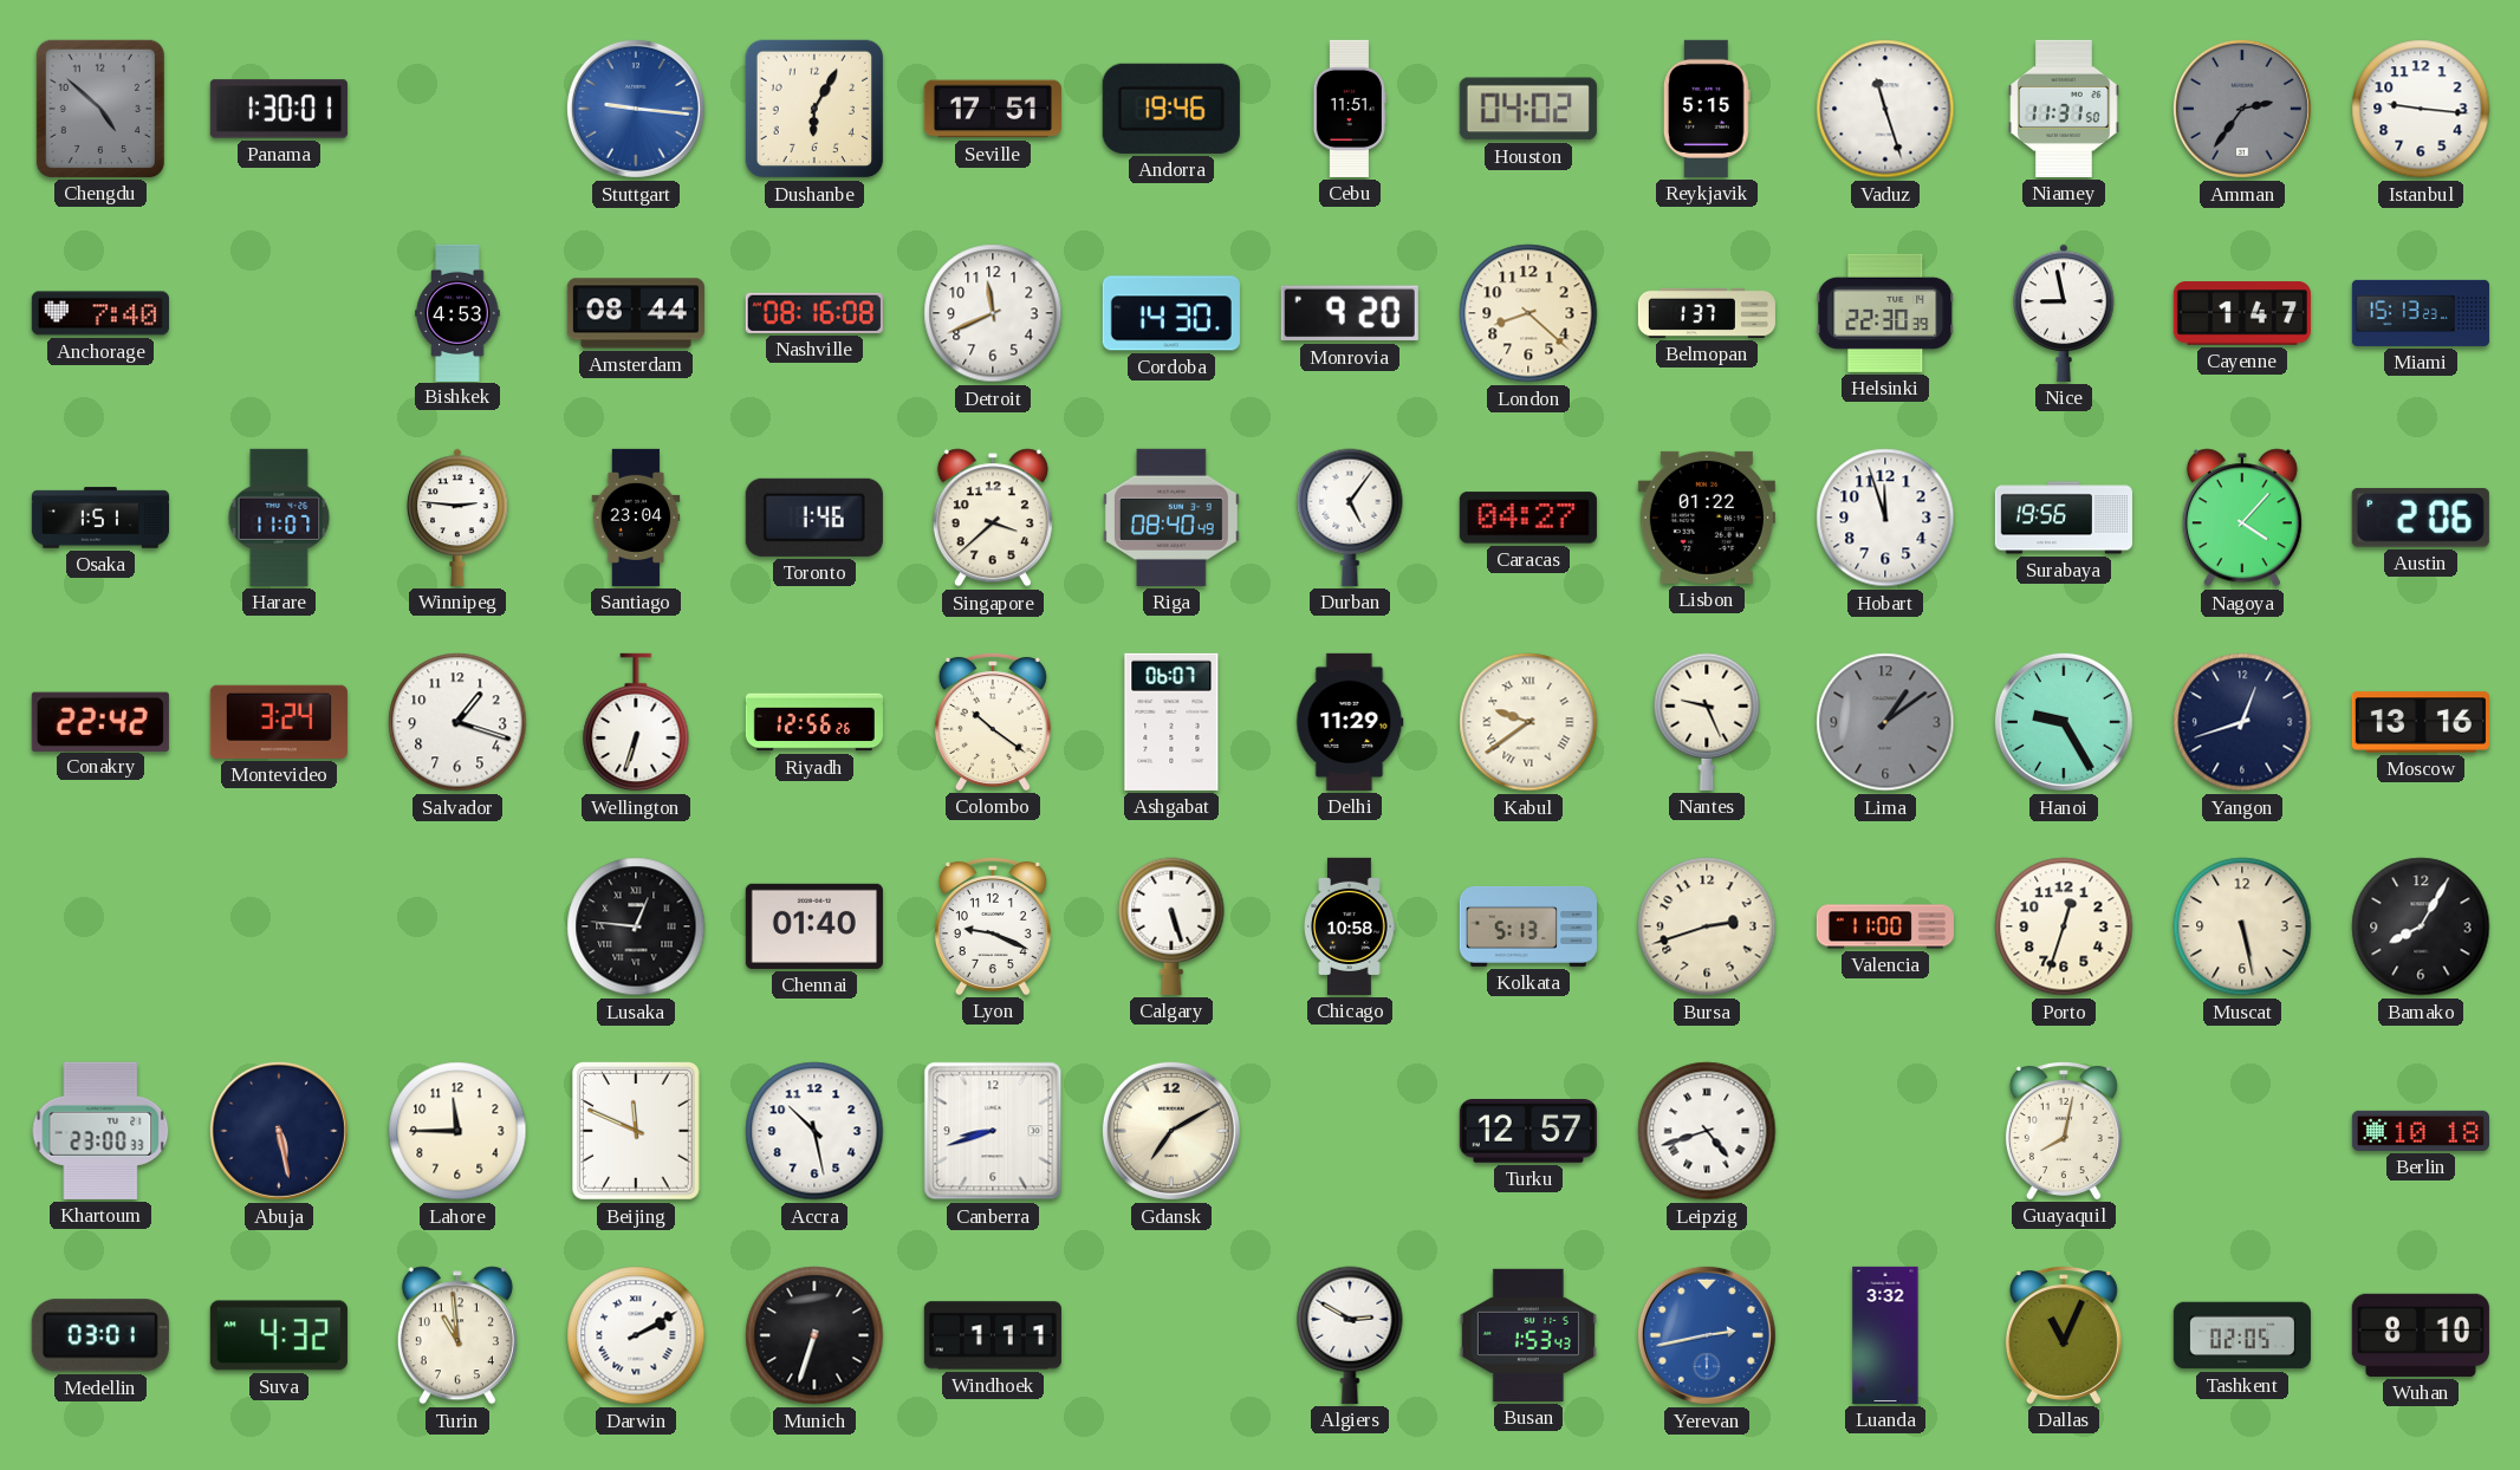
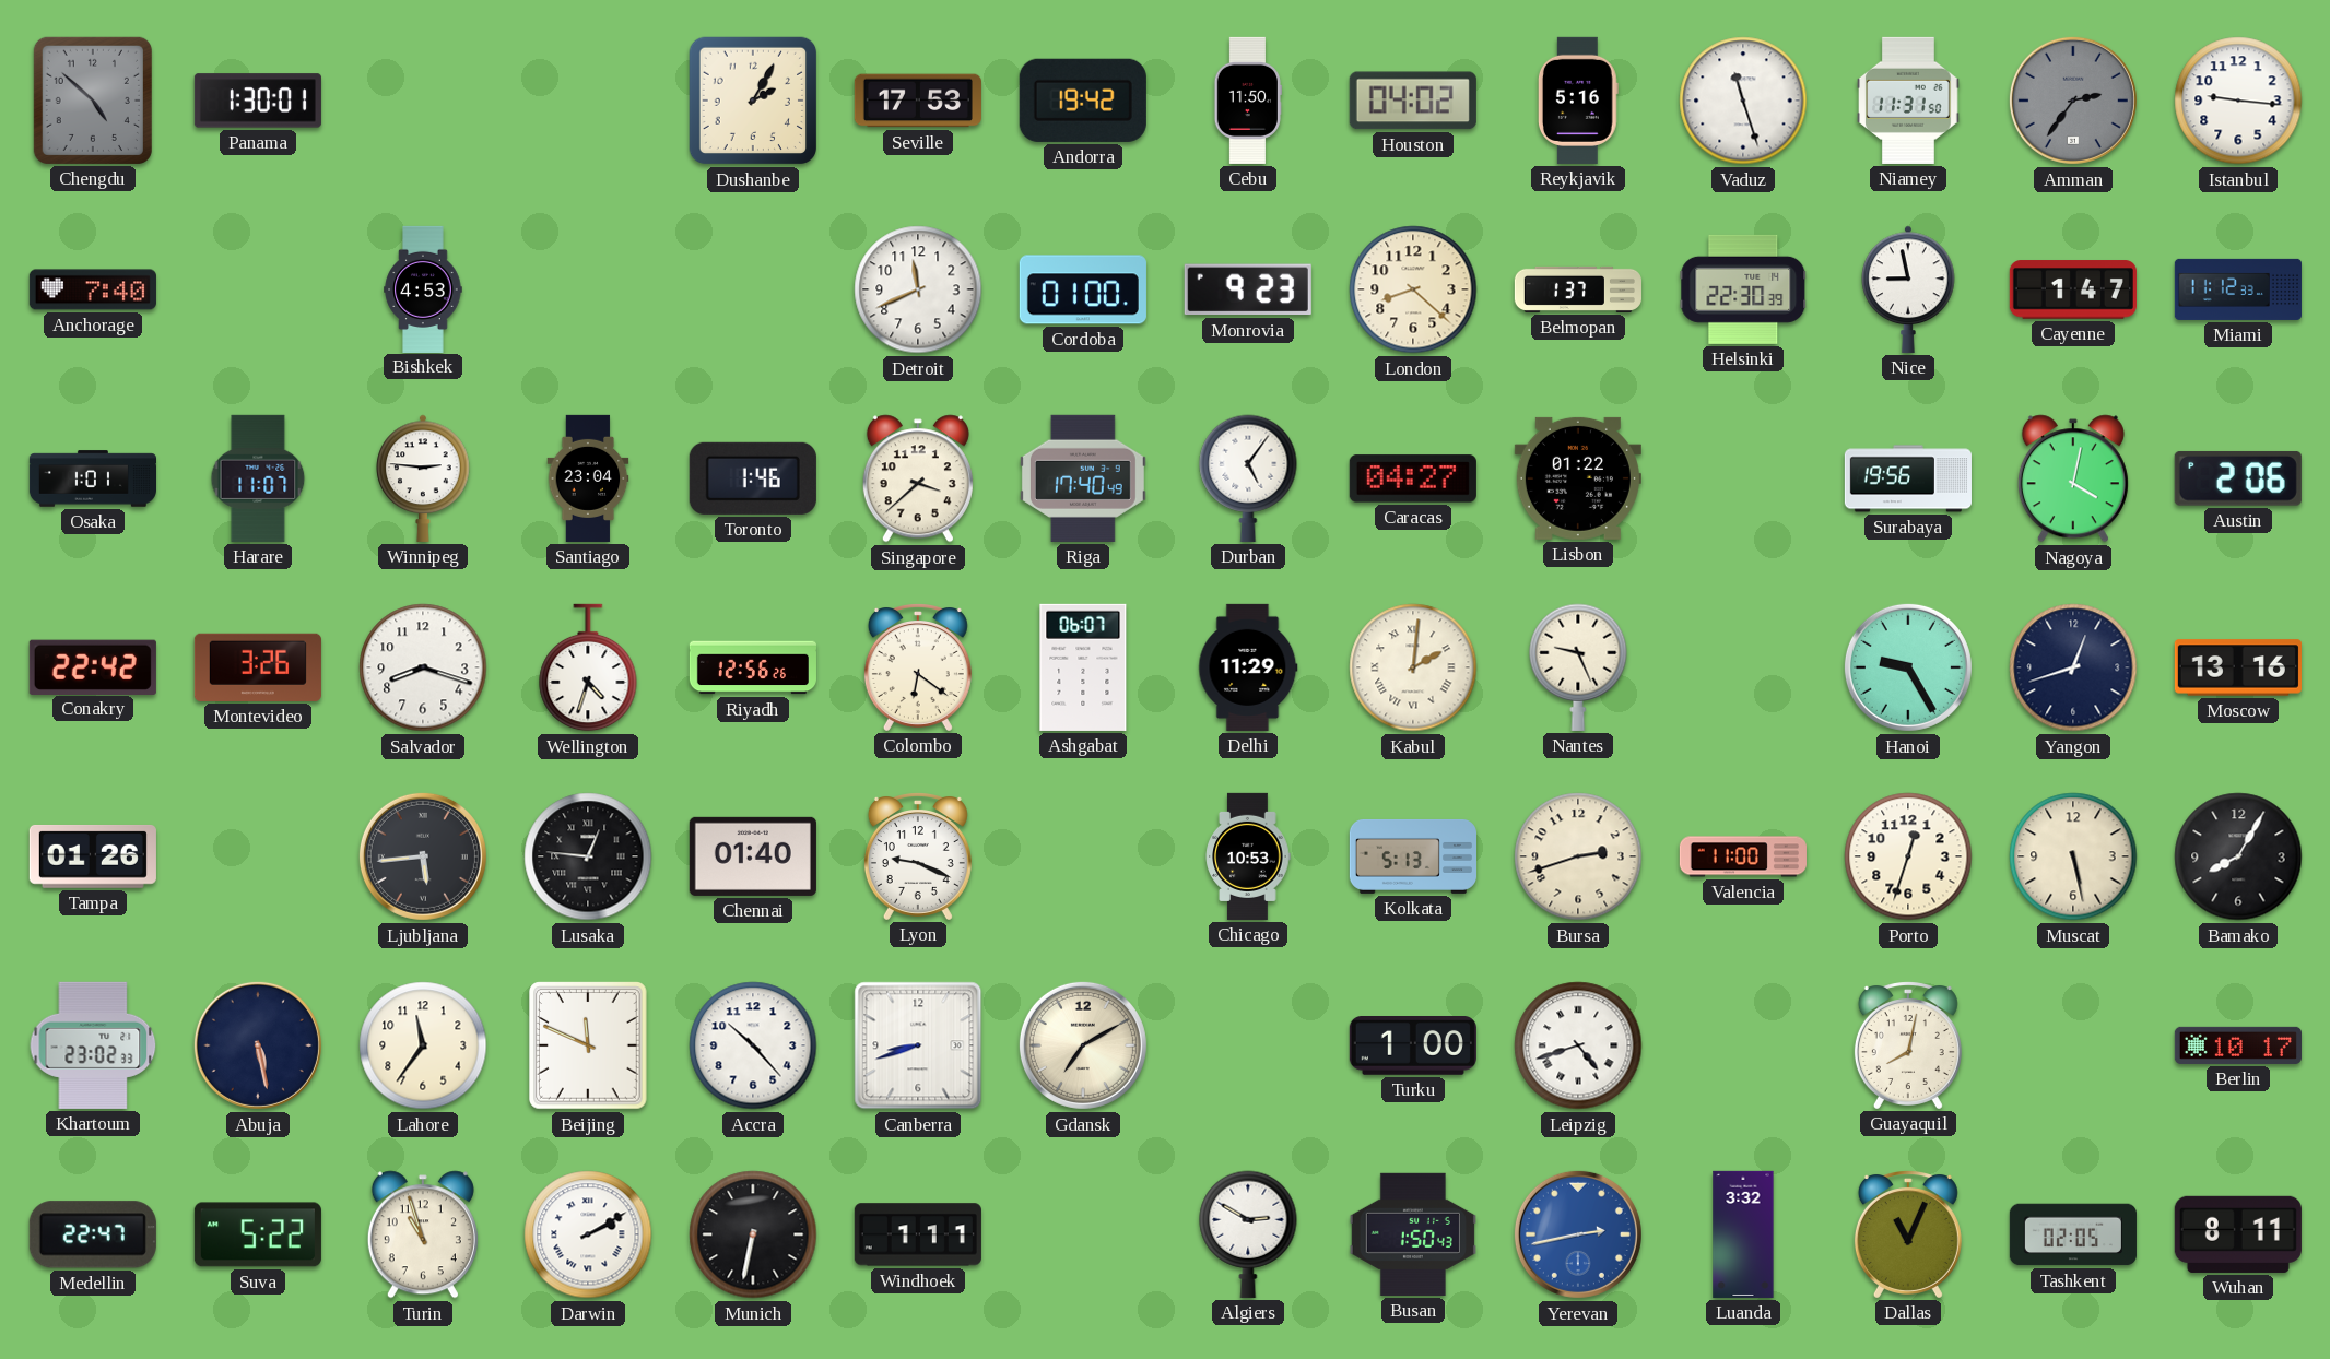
Stuttgart: 9:16 -> none
Dushanbe: 6:05 -> 2:05
Seville: 17:51 -> 17:53
Andorra: 19:46 -> 19:42
Cebu: 11:51 -> 11:50
Reykjavik: 5:15 -> 5:16
Amsterdam: 08:44 -> none
Nashville: 08:16 -> none
Cordoba: 14:30 -> 01:00
Monrovia: 9:20 -> 9:23
Miami: 15:13 -> 11:12
Osaka: 1:51 -> 1:01
Riga: 08:40 -> 17:40
Hobart: 11:57 -> none
Nagoya: 4:07 -> 4:02
Montevideo: 3:24 -> 3:26
Salvador: 1:18 -> 8:18
Wellington: 6:33 -> 4:33
Colombo: 10:21 -> 6:21
Kabul: 9:39 -> 2:01
Lima: 1:09 -> none
Tampa: none -> 01:26
Ljubljana: none -> 5:44
Calgary: 5:27 -> none
Chicago: 10:58 -> 10:53
Khartoum: 23:00 -> 23:02
Lahore: 11:45 -> 11:36
Accra: 10:28 -> 10:23
Turku: 12:57 -> 1:00
Berlin: 10:18 -> 10:17
Medellin: 03:01 -> 22:47
Suva: 4:32 -> 5:22
Turin: 10:59 -> 10:57
Munich: 6:33 -> 6:32
Busan: 1:53 -> 1:50
Wuhan: 8:10 -> 8:11
